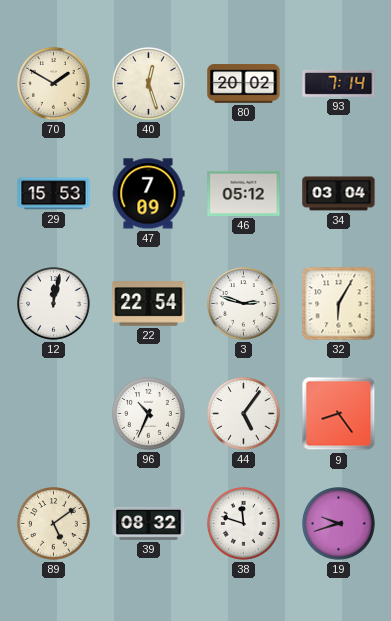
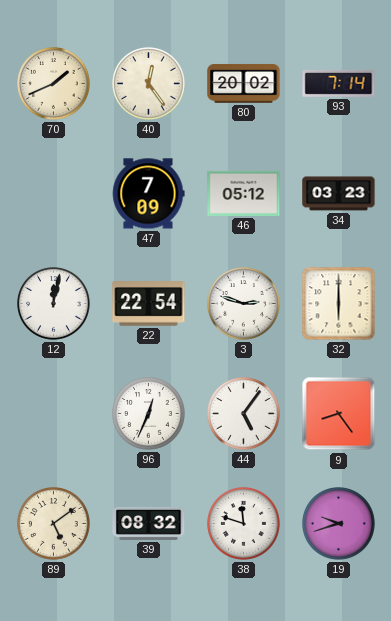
70: 1:50 -> 1:41
40: 12:27 -> 12:24
29: 15:53 -> none
34: 03:04 -> 03:23
32: 6:05 -> 6:00
96: 10:34 -> 12:34
